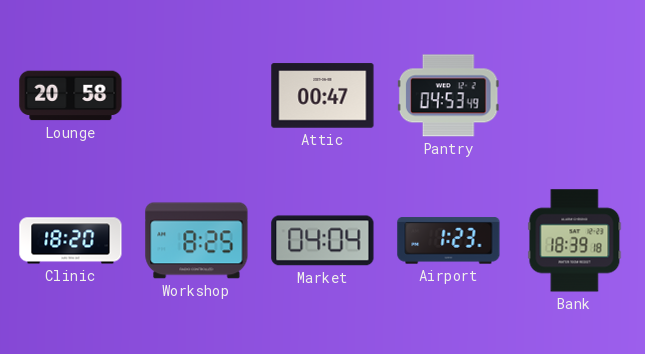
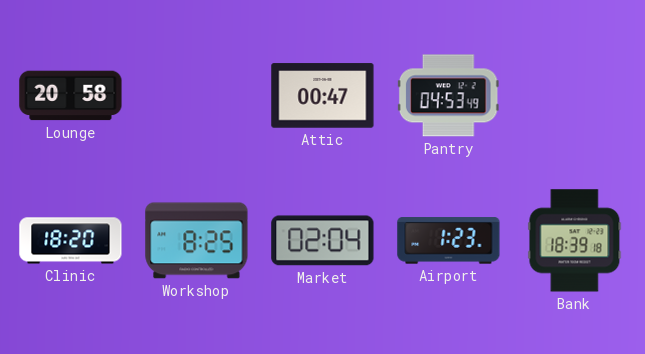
Market: 04:04 -> 02:04
